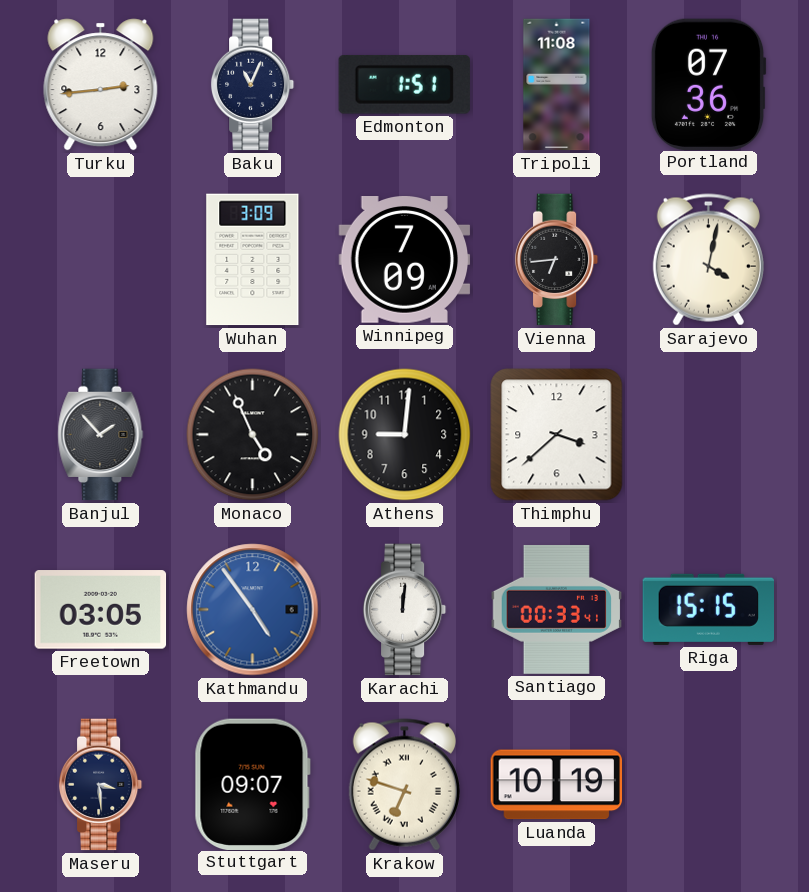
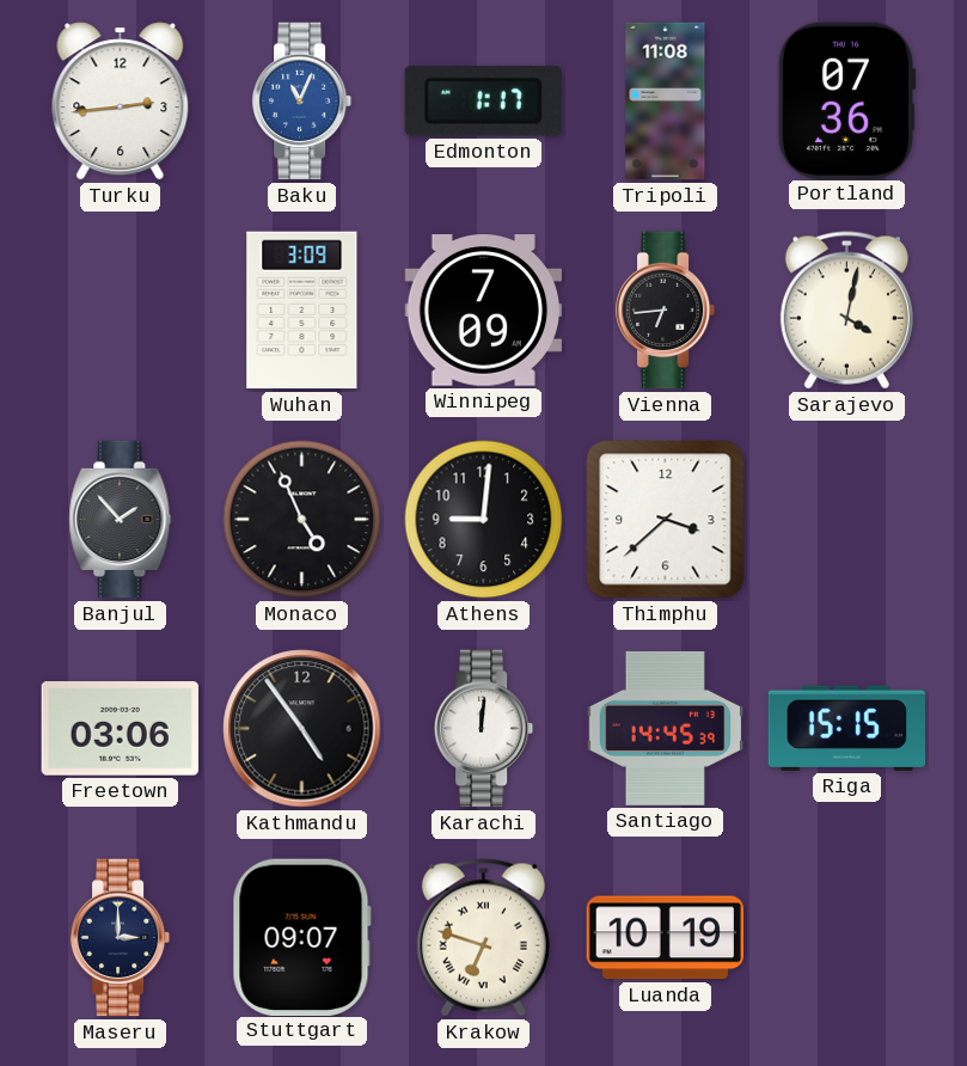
Baku dial: navy -> blue
Edmonton: 1:51 -> 1:17
Freetown: 03:05 -> 03:06
Kathmandu dial: blue -> black
Santiago: 00:33 -> 14:45
Maseru: 3:29 -> 3:00
